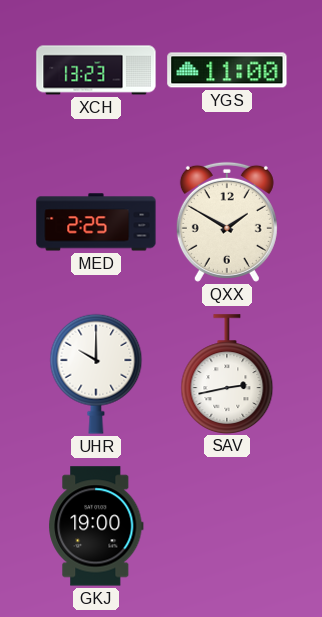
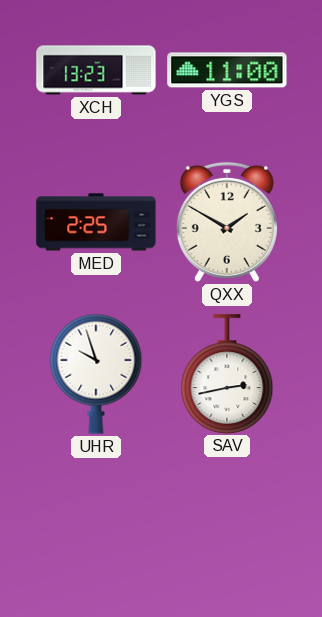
UHR: 10:00 -> 9:57
GKJ: 19:00 -> none
